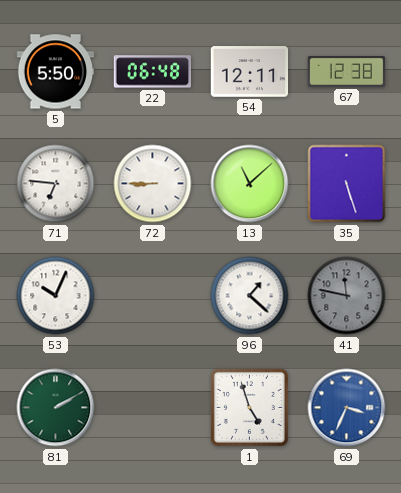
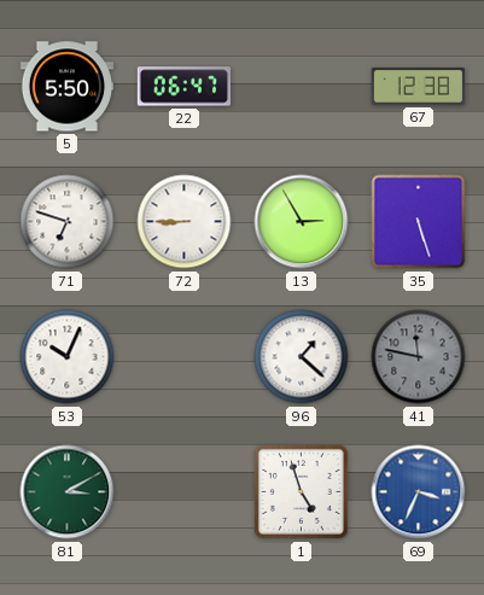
22: 06:48 -> 06:47
54: 12:11 -> none
71: 6:46 -> 6:48
13: 11:08 -> 2:55
81: 2:10 -> 3:10
